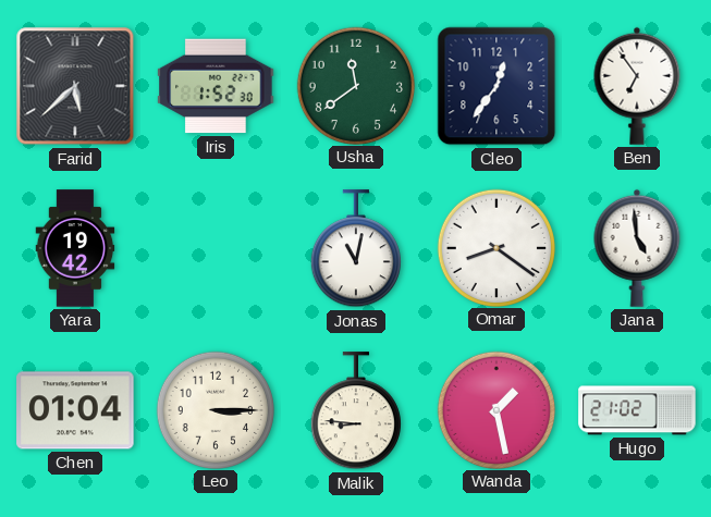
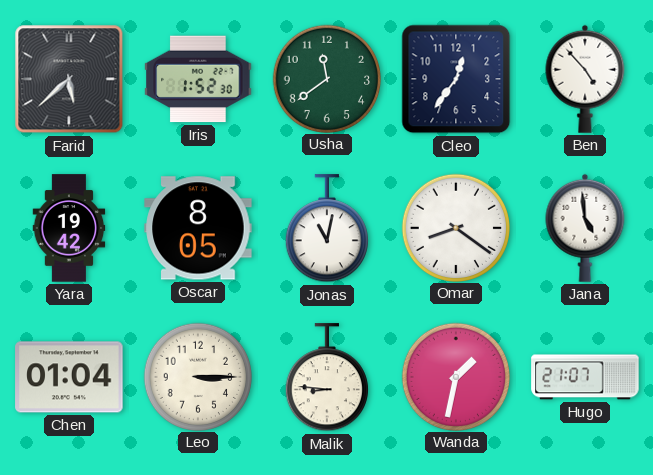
Ben: 6:54 -> 4:53
Oscar: none -> 8:05
Wanda: 1:28 -> 1:32
Hugo: 21:02 -> 21:07
